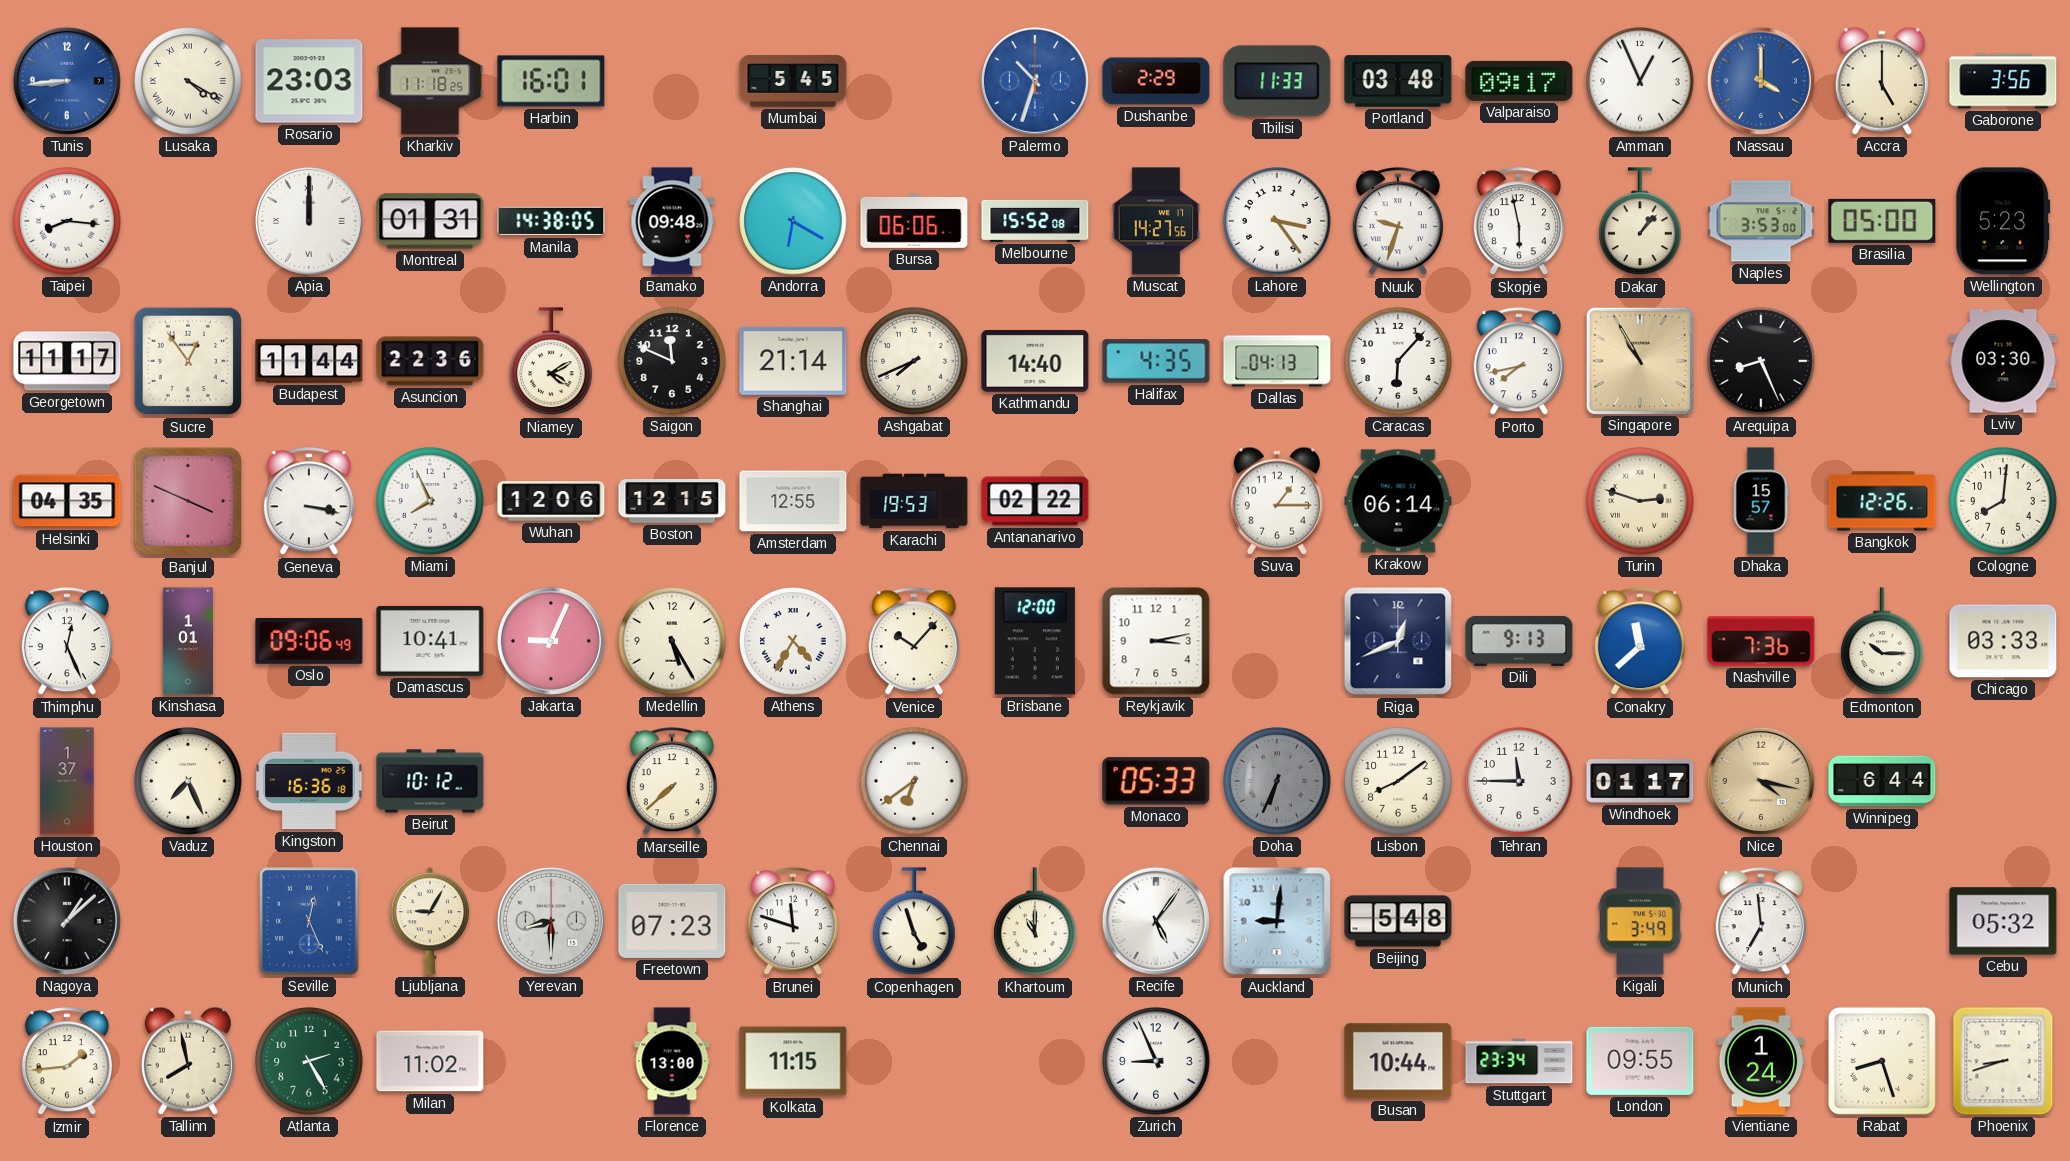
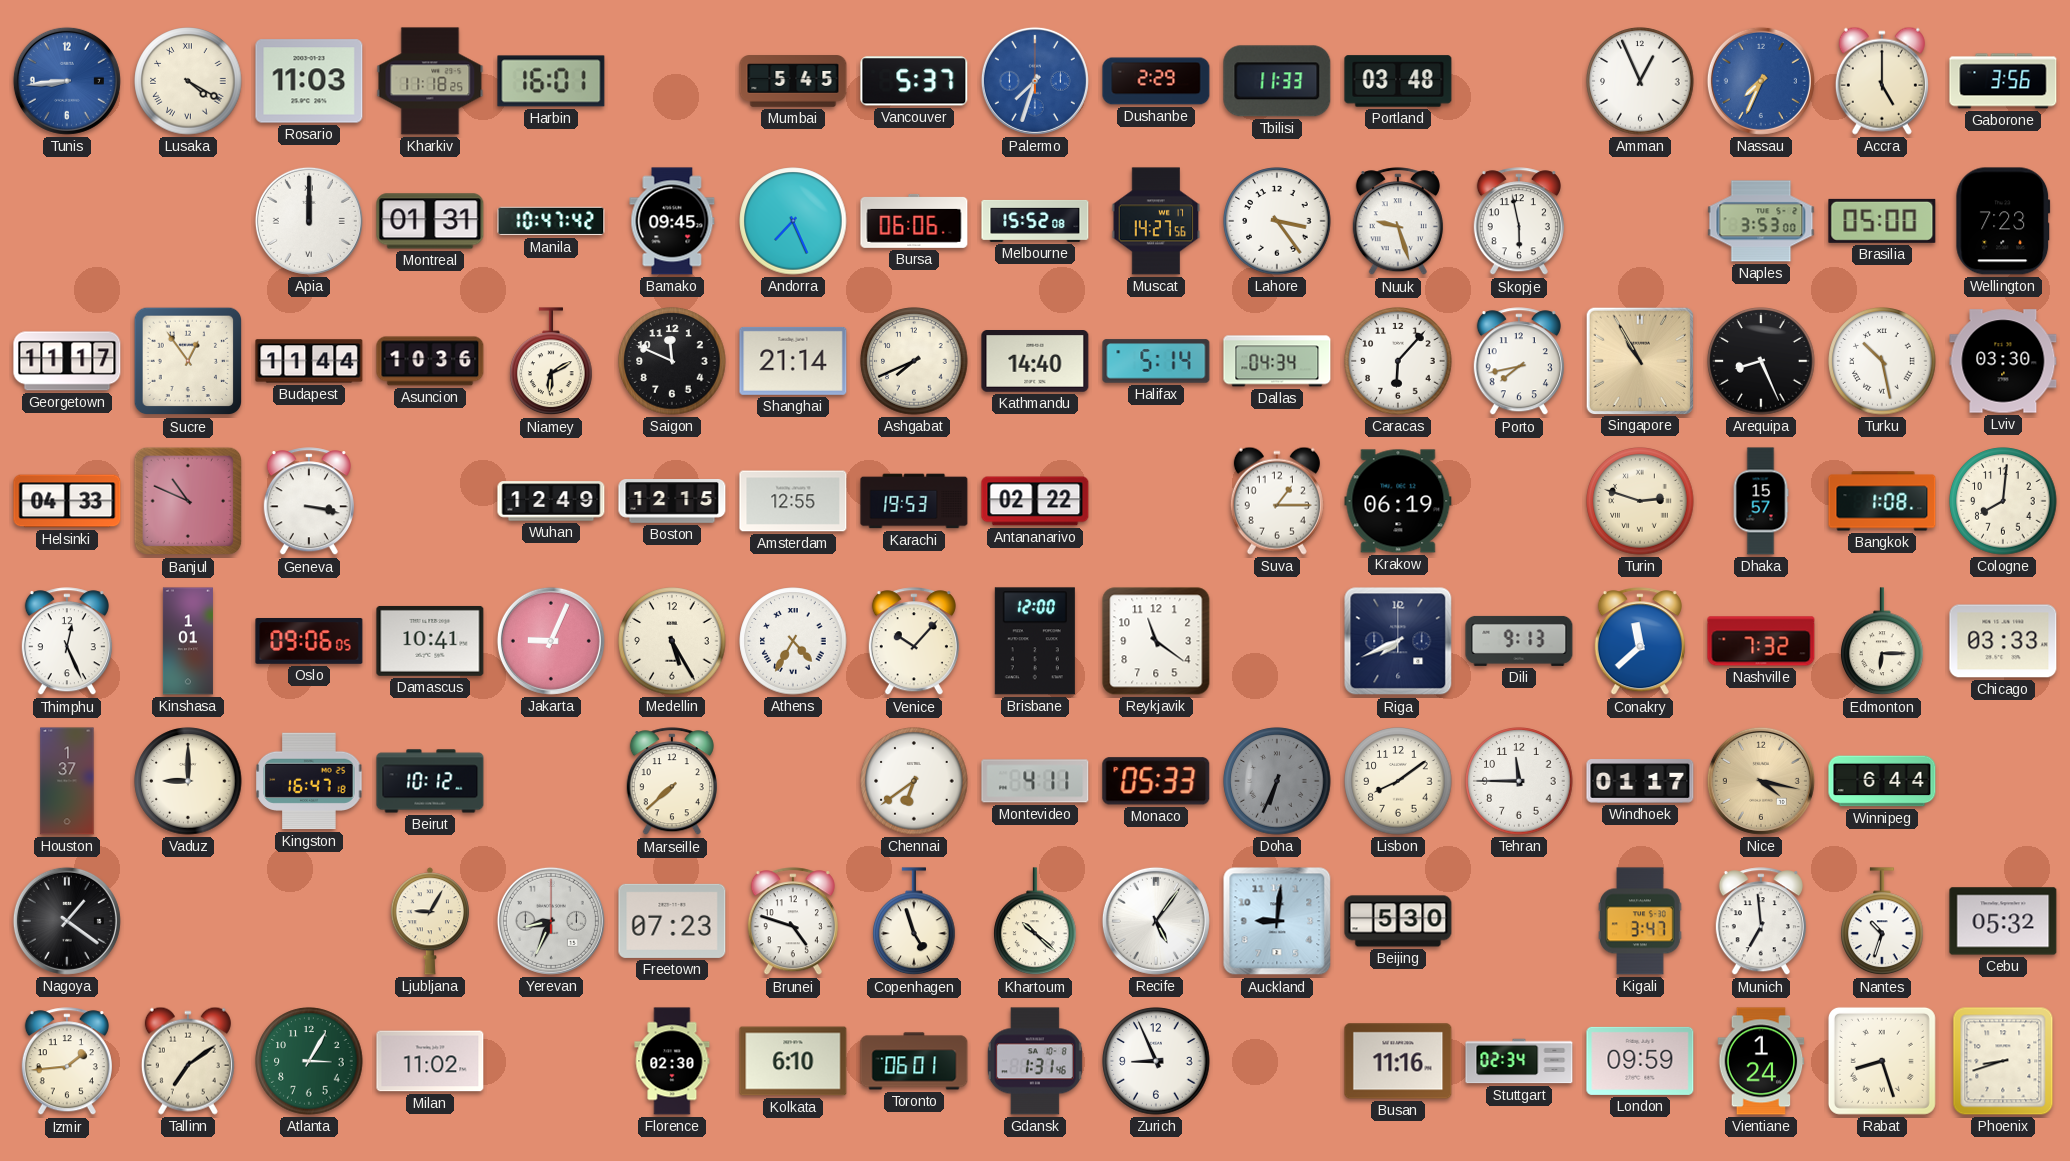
Rosario: 23:03 -> 11:03
Vancouver: none -> 5:37
Palermo: 10:33 -> 7:33
Valparaiso: 09:17 -> none
Nassau: 4:00 -> 7:34
Taipei: 8:16 -> none
Manila: 14:38 -> 10:47
Bamako: 09:48 -> 09:45
Andorra: 6:20 -> 7:26
Nuuk: 9:33 -> 9:27
Dakar: 1:07 -> none
Wellington: 5:23 -> 7:23
Asuncion: 22:36 -> 10:36
Niamey: 4:10 -> 6:10
Halifax: 4:35 -> 5:14
Dallas: 04:13 -> 04:34
Turku: none -> 10:28
Helsinki: 04:35 -> 04:33
Banjul: 3:49 -> 10:49
Miami: 7:56 -> none
Wuhan: 12:06 -> 12:49
Krakow: 06:14 -> 06:19
Bangkok: 12:26 -> 1:08
Oslo: 09:06:49 -> 09:06:05
Reykjavik: 3:13 -> 11:21
Riga: 12:41 -> 7:41
Nashville: 7:36 -> 7:32
Edmonton: 10:15 -> 6:15
Vaduz: 7:26 -> 9:00
Kingston: 16:36 -> 16:47
Montevideo: none -> 4:11
Nagoya: 1:08 -> 1:21
Seville: 12:26 -> none
Yerevan: 8:30 -> 8:34
Brunei: 11:48 -> 4:48
Khartoum: 11:00 -> 10:22
Beijing: 5:48 -> 5:30
Kigali: 3:49 -> 3:47
Nantes: none -> 10:33
Tallinn: 7:58 -> 7:09
Atlanta: 2:25 -> 3:05
Florence: 13:00 -> 02:30
Kolkata: 11:15 -> 6:10
Toronto: none -> 06:01
Gdansk: none -> 1:31
Busan: 10:44 -> 11:16
Stuttgart: 23:34 -> 02:34
London: 09:55 -> 09:59
